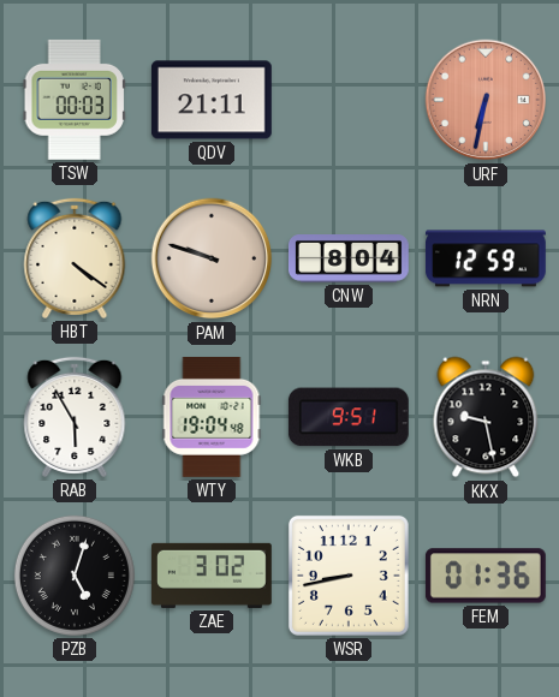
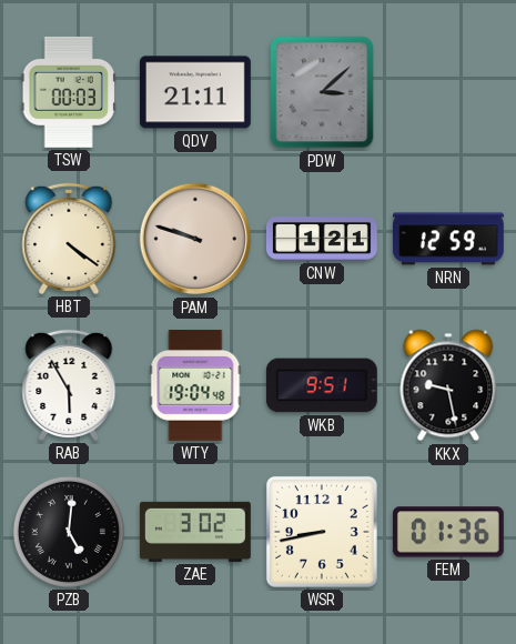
PDW: none -> 3:08
URF: 6:32 -> none
CNW: 8:04 -> 1:21
PZB: 5:03 -> 5:01
